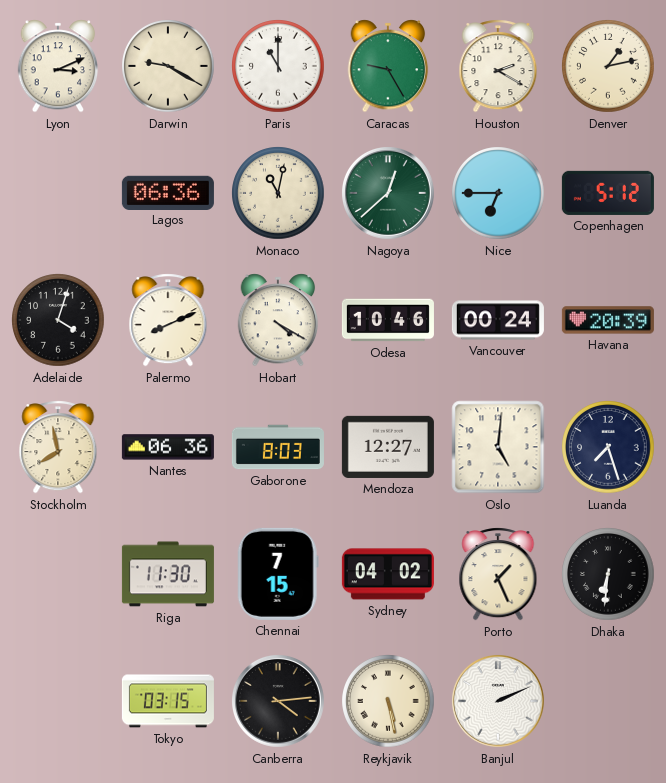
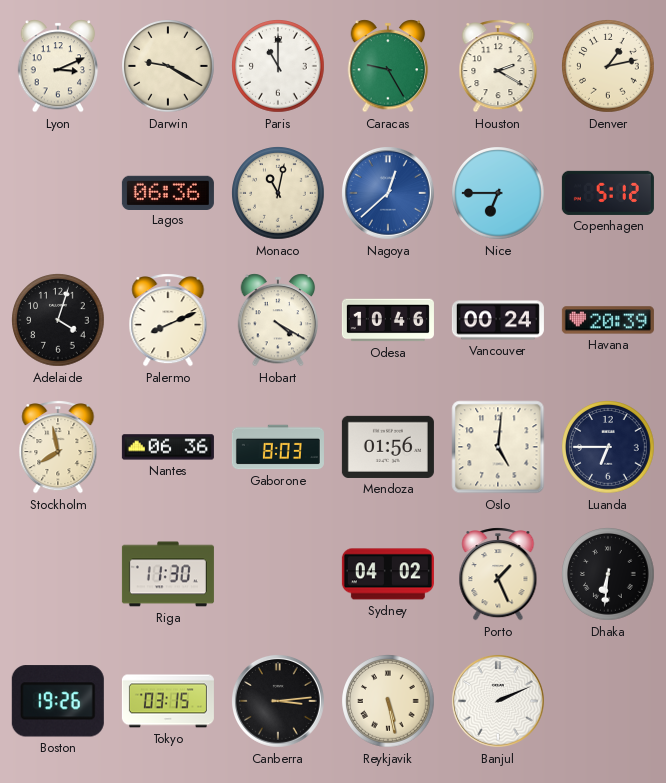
Nagoya dial: green -> blue
Mendoza: 12:27 -> 01:56
Luanda: 7:27 -> 6:45
Chennai: 7:15 -> none
Boston: none -> 19:26
Canberra: 4:14 -> 3:14
